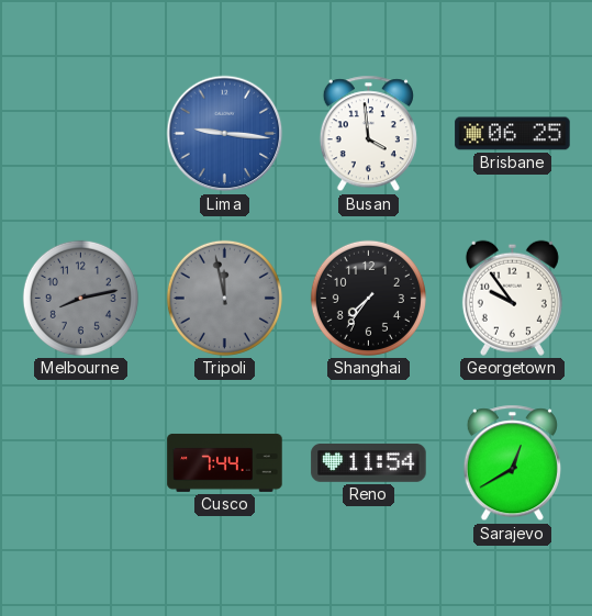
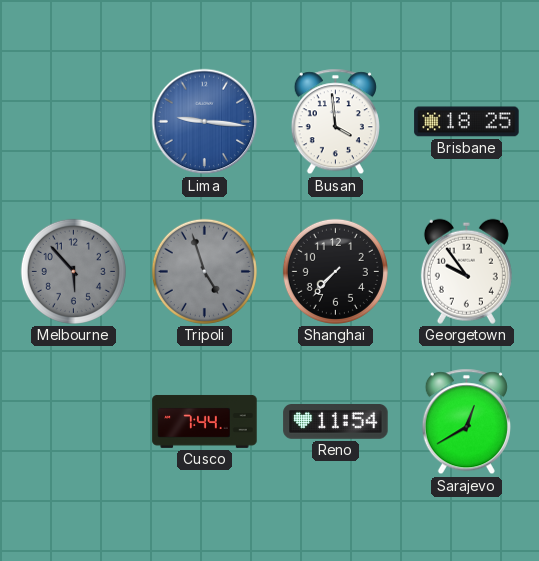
Brisbane: 06:25 -> 18:25
Melbourne: 8:13 -> 5:53
Tripoli: 11:58 -> 4:57
Shanghai: 7:36 -> 7:37
